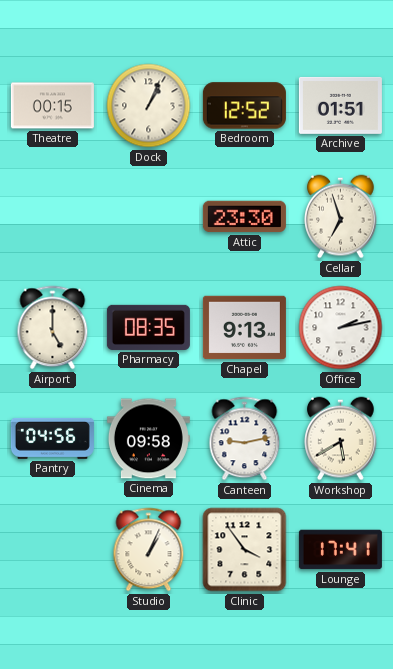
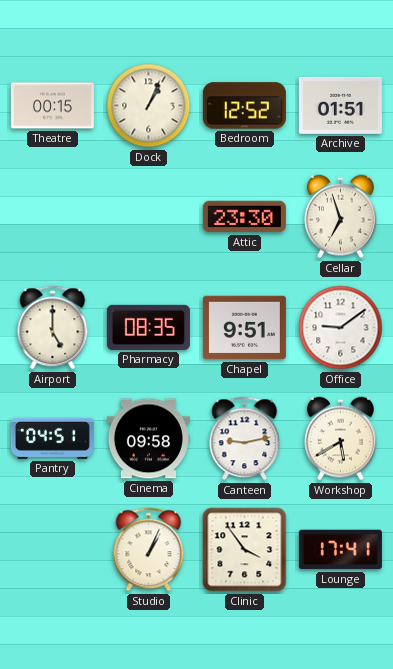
Chapel: 9:13 -> 9:51
Office: 2:13 -> 9:09
Pantry: 04:56 -> 04:51
